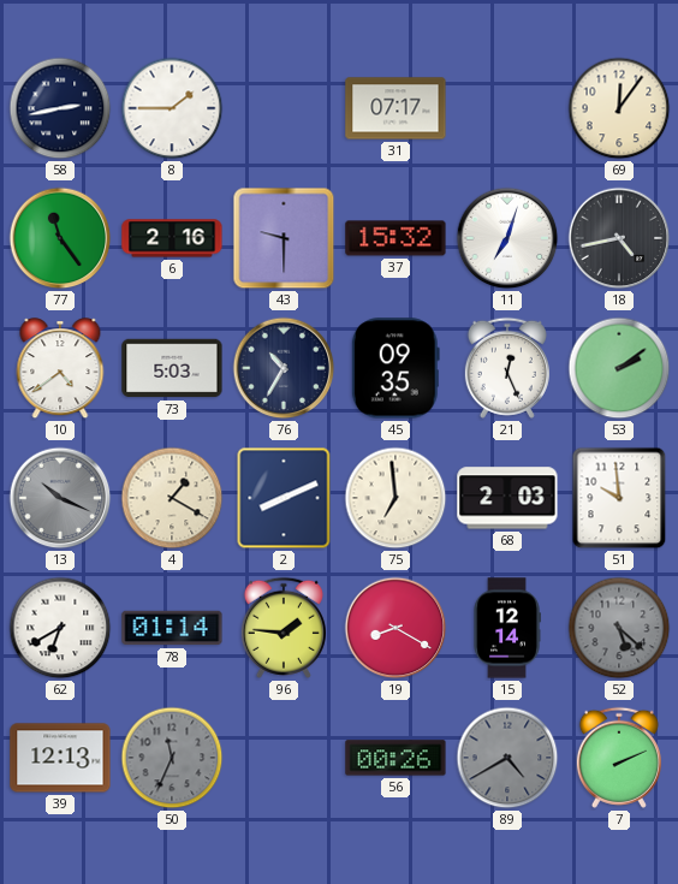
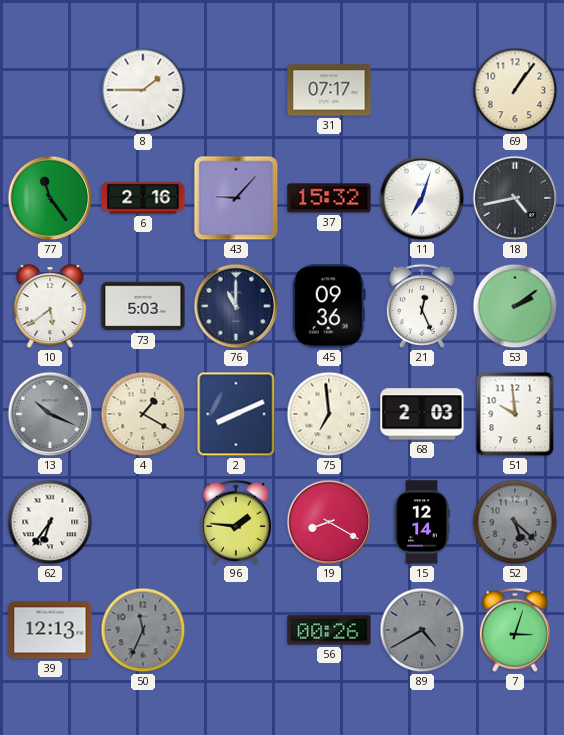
58: 2:43 -> none
69: 12:06 -> 1:06
43: 9:30 -> 9:07
10: 4:39 -> 5:39
76: 10:35 -> 11:00
45: 09:35 -> 09:36
62: 6:40 -> 6:36
78: 01:14 -> none
7: 2:11 -> 3:03
